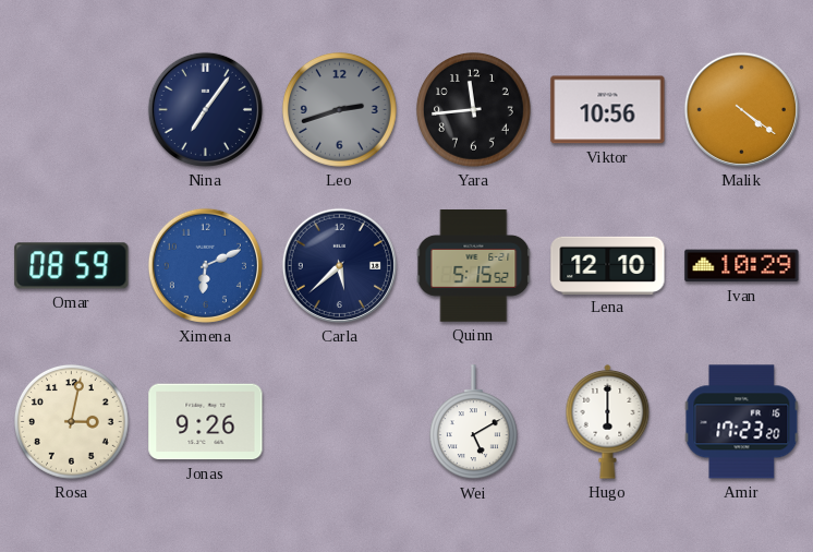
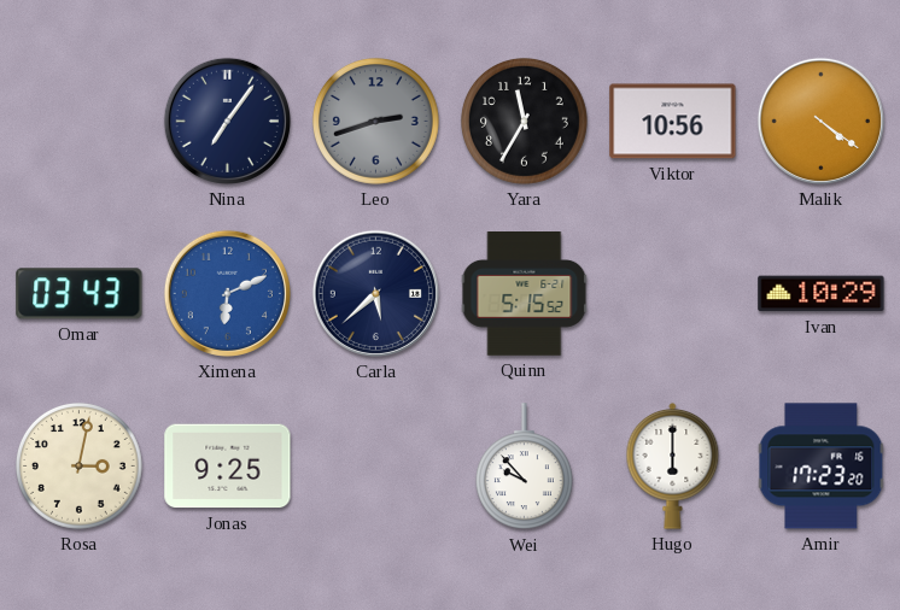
Yara: 11:44 -> 11:35
Omar: 08:59 -> 03:43
Lena: 12:10 -> none
Jonas: 9:26 -> 9:25
Wei: 5:10 -> 9:53
